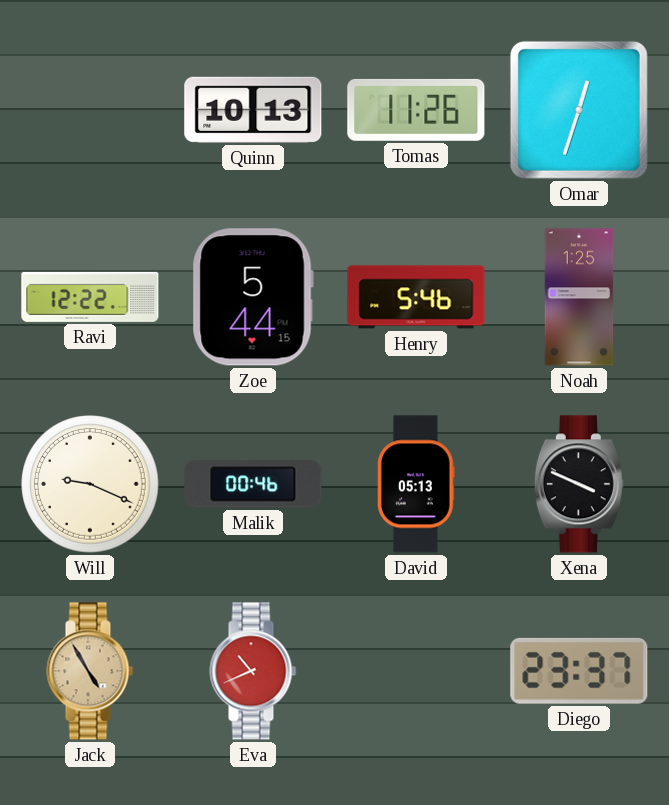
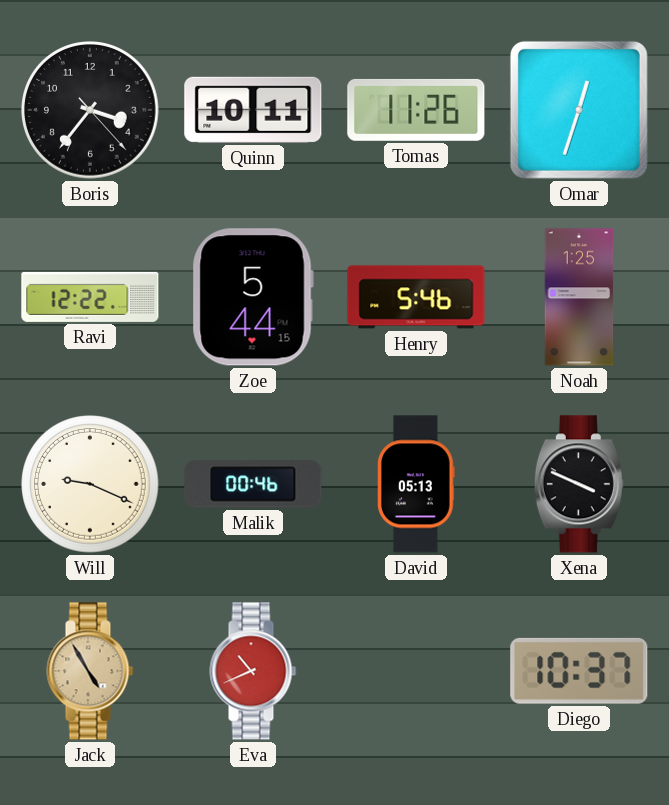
Boris: none -> 3:36
Quinn: 10:13 -> 10:11
Diego: 23:37 -> 10:37
